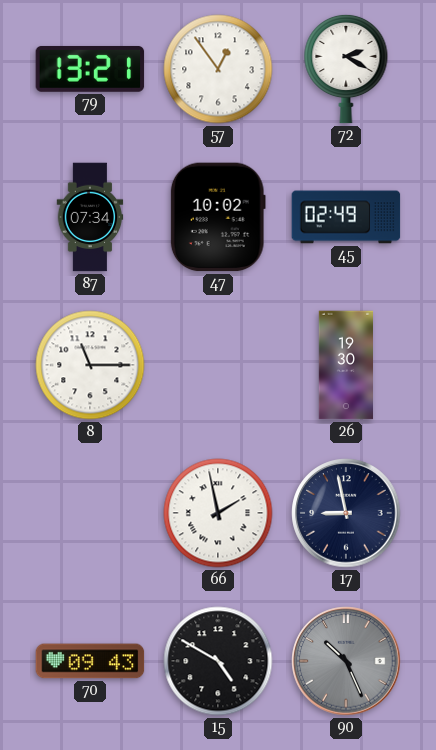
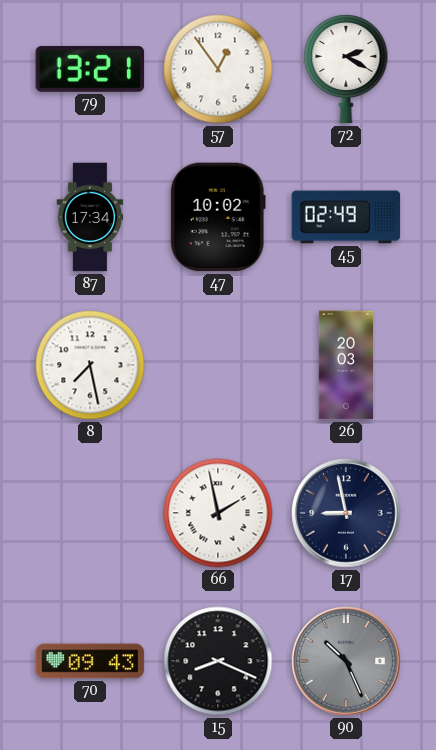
87: 07:34 -> 17:34
8: 11:15 -> 7:28
26: 19:30 -> 20:03
15: 4:50 -> 8:19
